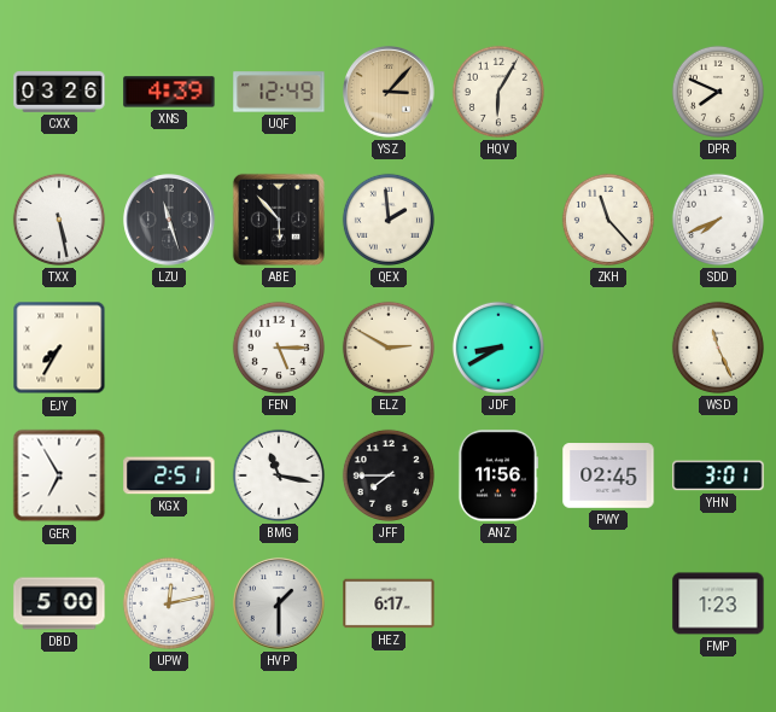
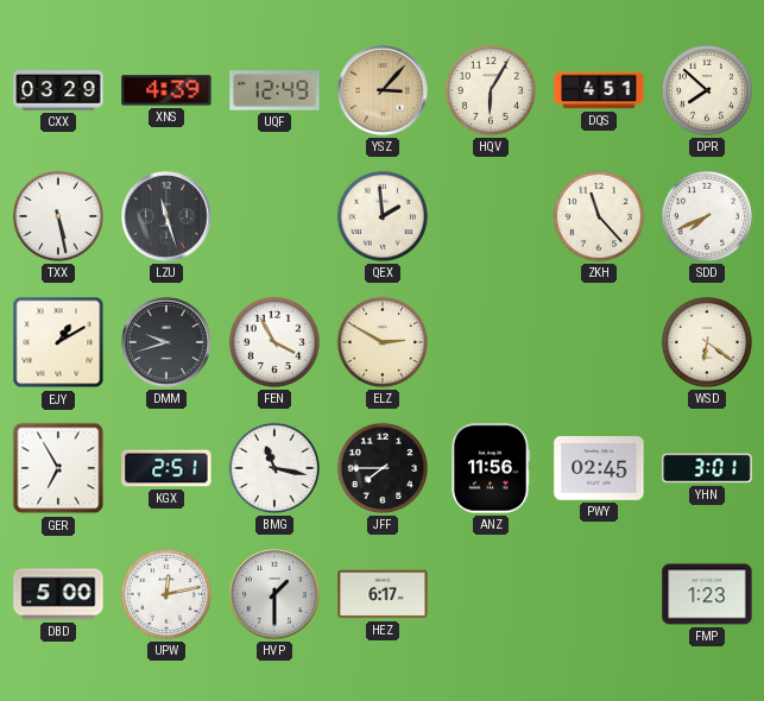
CXX: 03:26 -> 03:29
DQS: none -> 4:51
DPR: 7:49 -> 7:52
ABE: 5:53 -> none
EJY: 7:35 -> 1:10
DMM: none -> 9:42
FEN: 5:15 -> 3:55
JDF: 8:40 -> none
WSD: 11:26 -> 6:21
